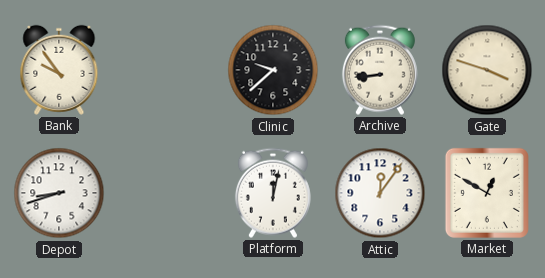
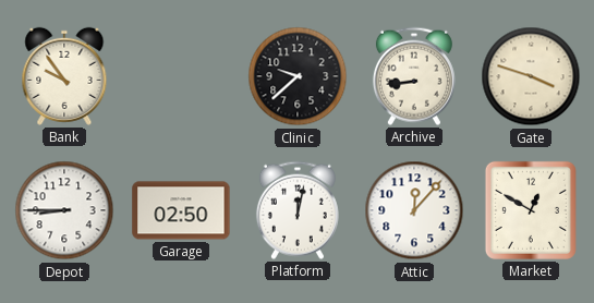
Depot: 8:42 -> 8:45
Garage: none -> 02:50
Attic: 12:06 -> 12:07
